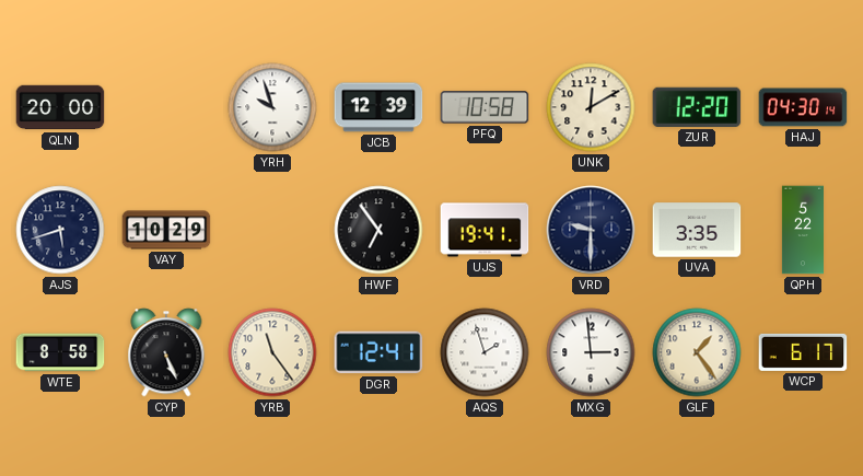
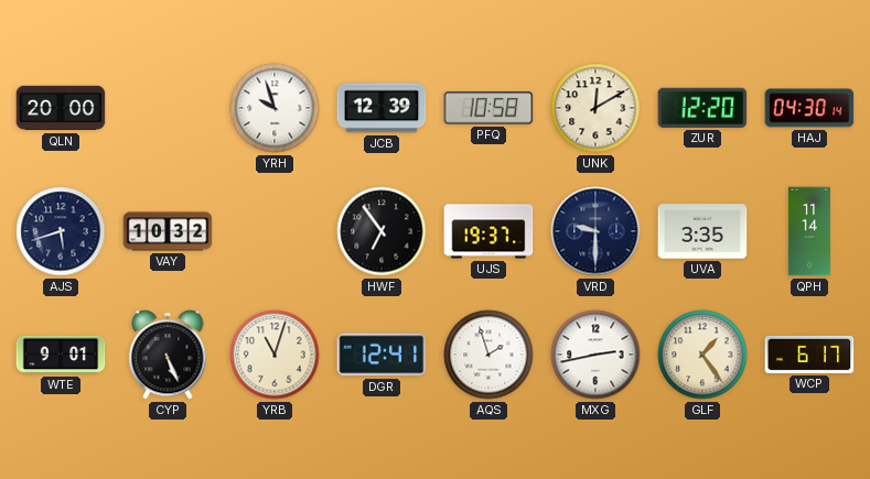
VAY: 10:29 -> 10:32
UJS: 19:41 -> 19:37
QPH: 5:22 -> 11:14
WTE: 8:58 -> 9:01
YRB: 11:24 -> 11:03
MXG: 2:59 -> 2:43
